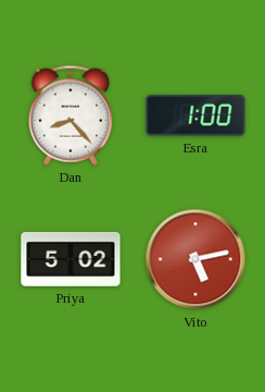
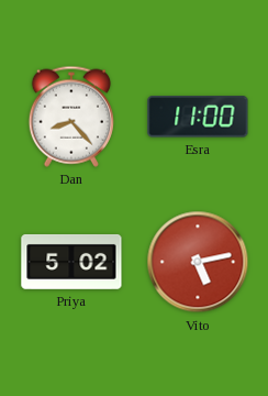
Esra: 1:00 -> 11:00
